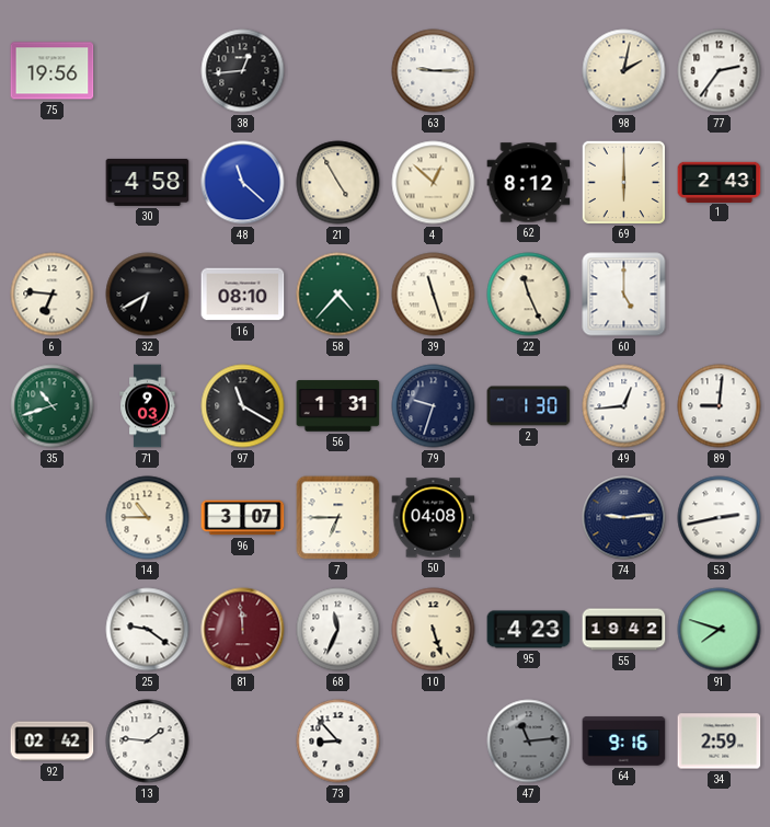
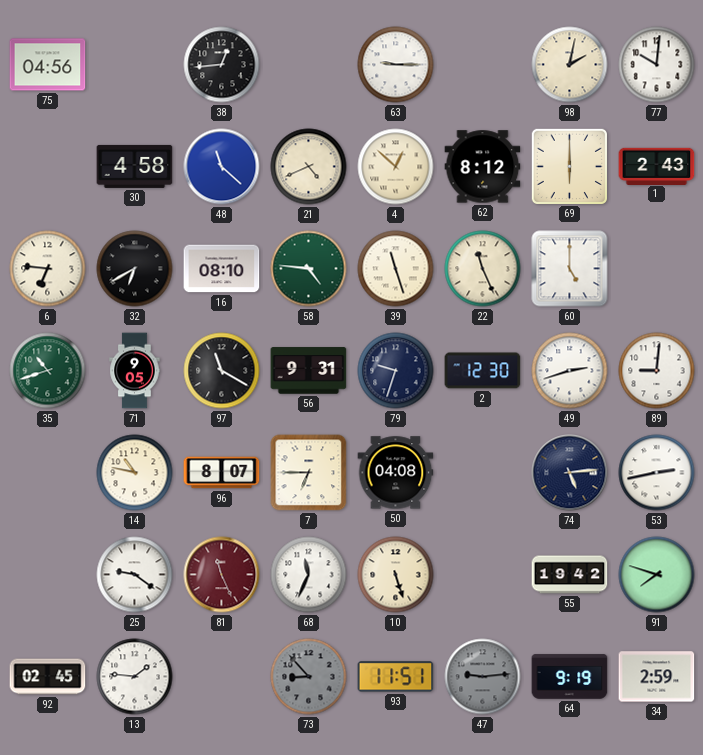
75: 19:56 -> 04:56
77: 2:36 -> 10:01
21: 4:55 -> 4:41
58: 4:37 -> 4:46
71: 9:03 -> 9:05
56: 1:31 -> 9:31
2: 1:30 -> 12:30
49: 12:44 -> 2:42
14: 10:45 -> 10:47
96: 3:07 -> 8:07
74: 9:14 -> 5:14
81: 11:59 -> 11:26
95: 4:23 -> none
92: 02:42 -> 02:45
73 dial: white -> grey
93: none -> 11:51
47: 11:14 -> 9:14
64: 9:16 -> 9:19
